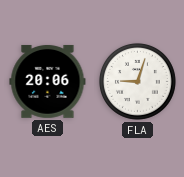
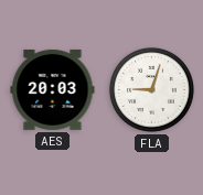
AES: 20:06 -> 20:03
